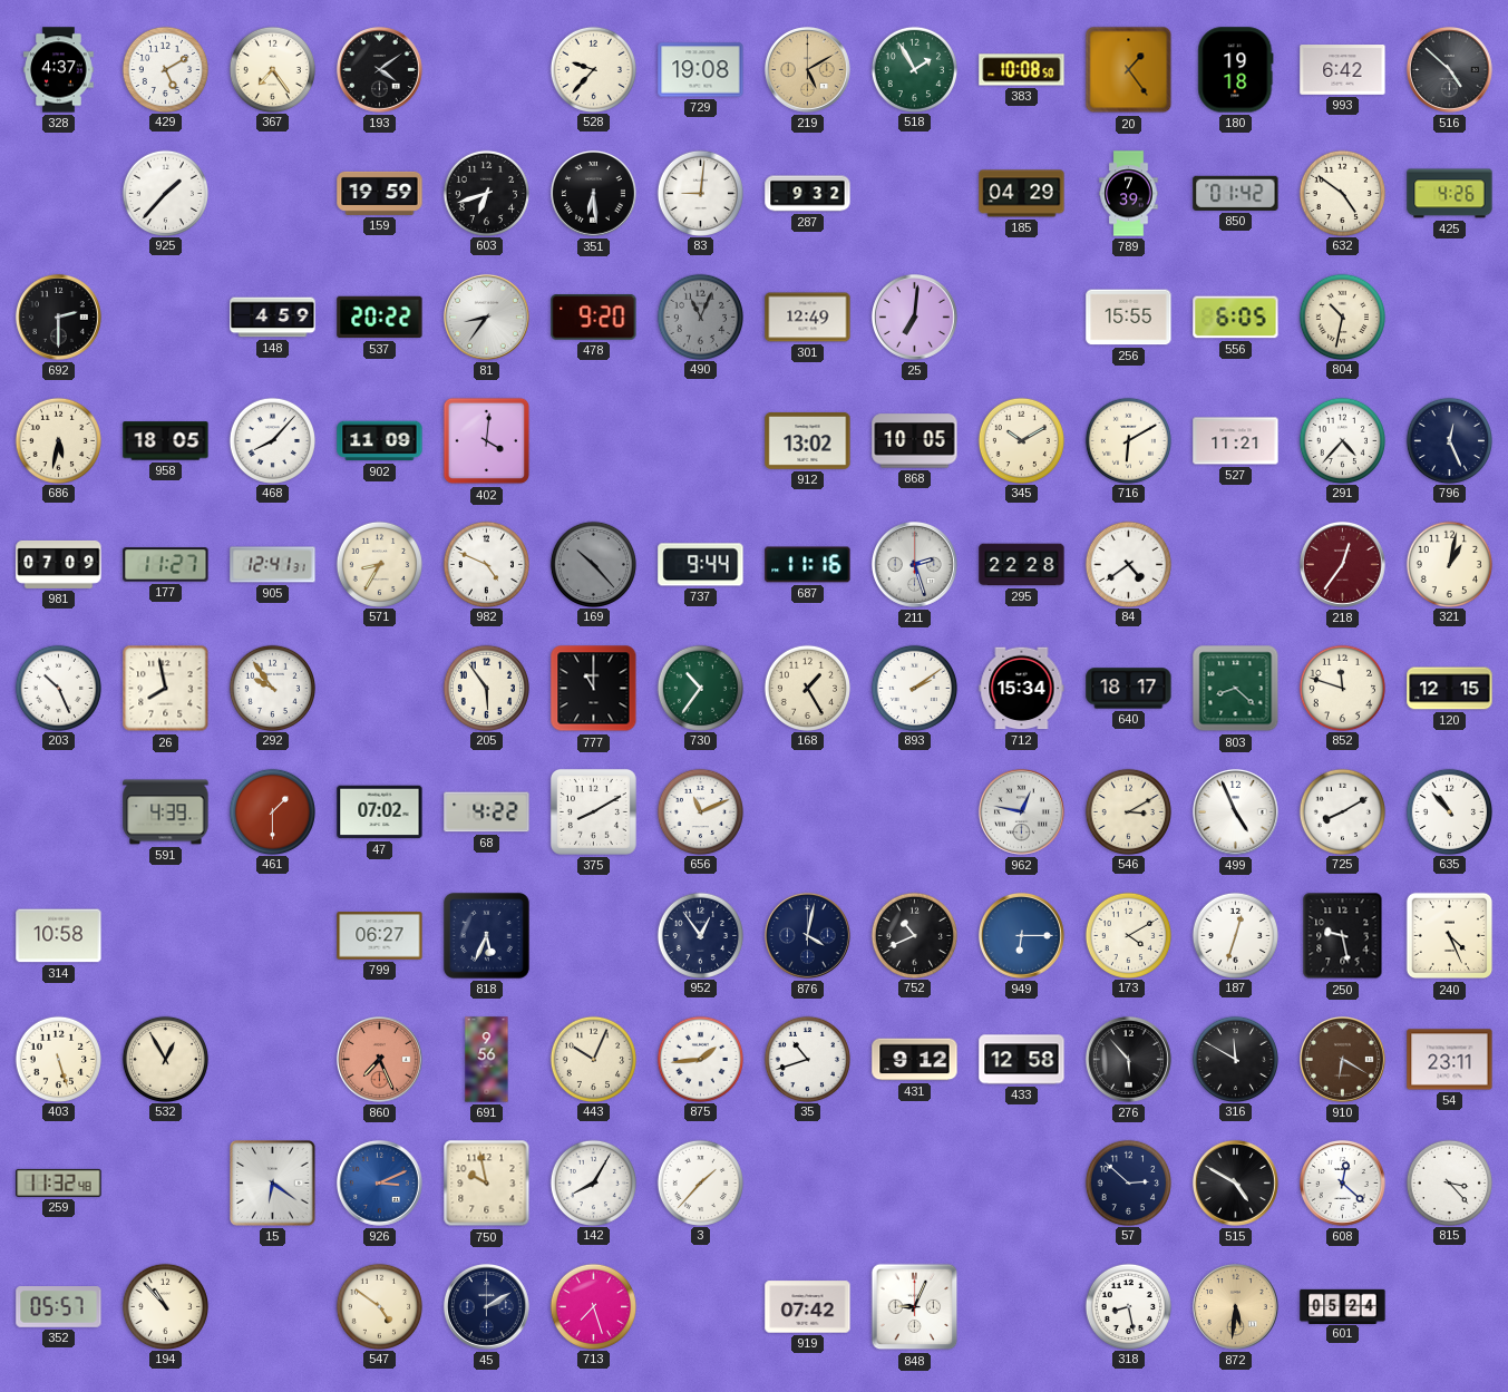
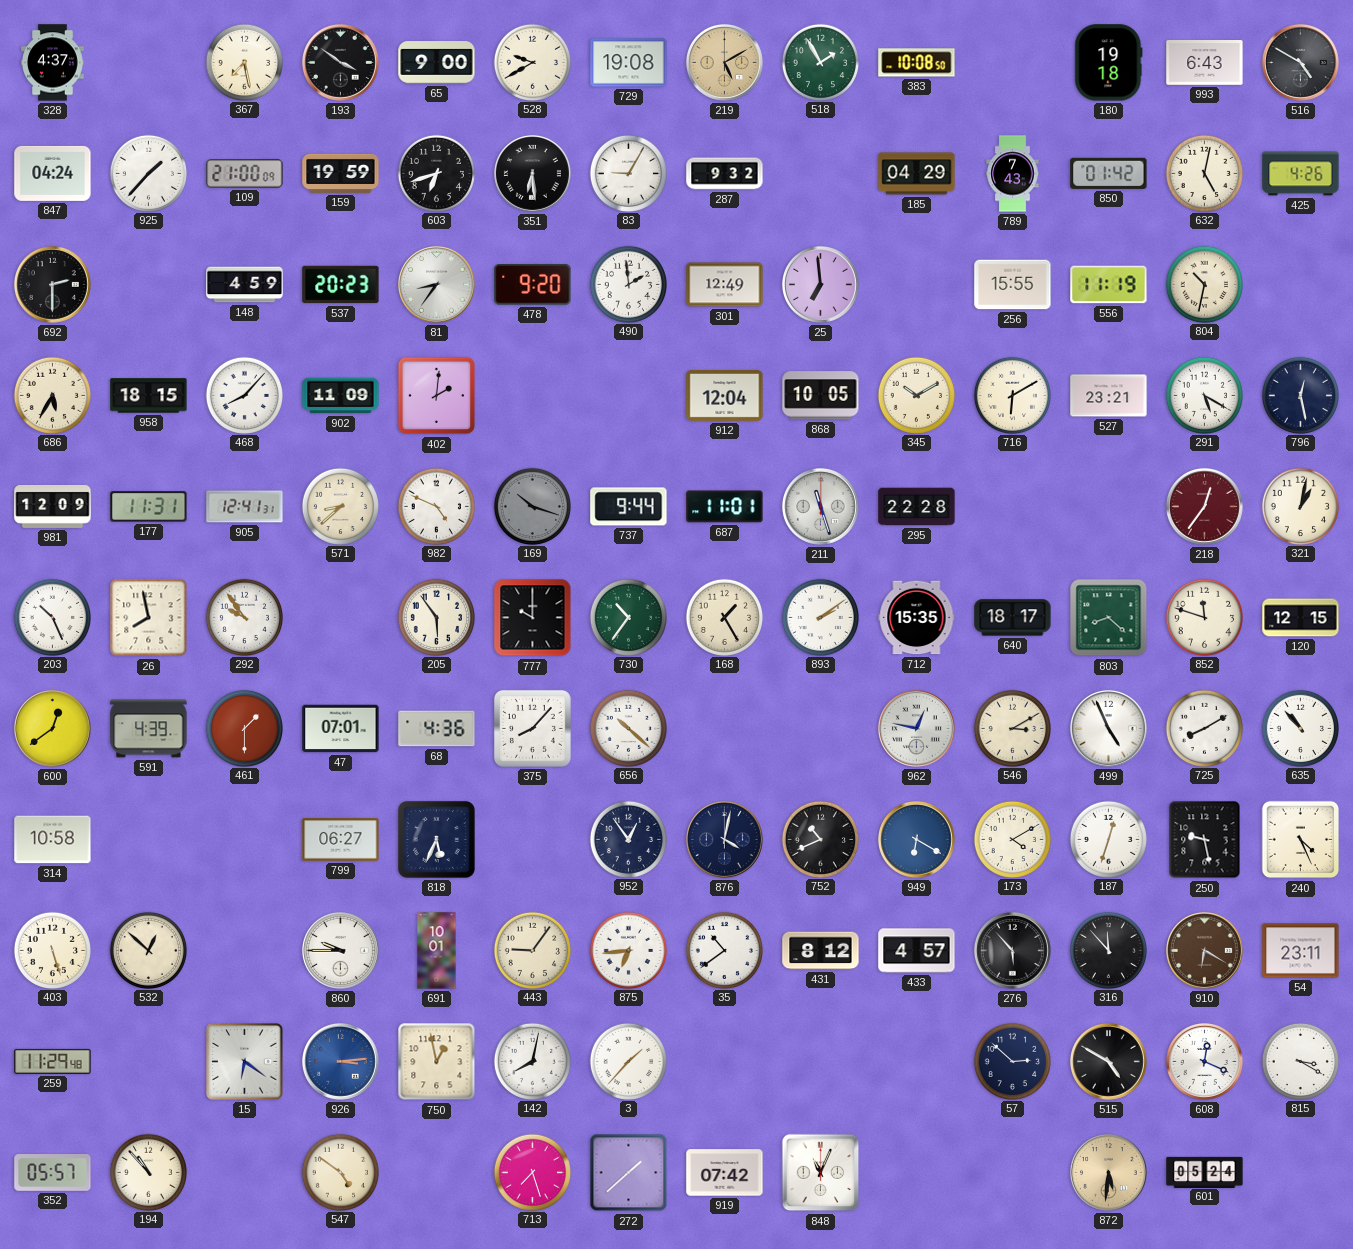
429: 5:10 -> none
367: 7:24 -> 7:28
193: 4:09 -> 3:51
65: none -> 9:00
528: 9:37 -> 9:40
20: 1:24 -> none
993: 6:42 -> 6:43
516: 4:52 -> 4:50
847: none -> 04:24
109: none -> 21:00
83: 9:01 -> 9:05
789: 7:39 -> 7:43
632: 4:51 -> 5:02
537: 20:22 -> 20:23
490: 11:04 -> 1:59
490 dial: grey -> white
25: 7:01 -> 6:59
556: 6:05 -> 11:19
686: 5:32 -> 5:35
958: 18:05 -> 18:15
402: 4:01 -> 2:01
912: 13:02 -> 12:04
527: 11:21 -> 23:21
291: 4:37 -> 5:20
796: 12:26 -> 12:28
981: 07:09 -> 12:09
177: 11:27 -> 11:31
571: 8:35 -> 8:38
169: 10:23 -> 10:18
687: 11:16 -> 11:01
211: 2:27 -> 11:27
84: 4:39 -> none
777: 11:00 -> 10:00
712: 15:34 -> 15:35
600: none -> 12:39
47: 07:02 -> 07:01
68: 4:22 -> 4:36
375: 8:10 -> 8:07
656: 11:11 -> 10:22
949: 6:15 -> 6:20
532: 12:55 -> 12:52
860: 7:26 -> 9:45
860 dial: salmon -> white
691: 9:56 -> 10:01
443: 10:04 -> 9:06
875: 1:44 -> 6:44
35: 10:42 -> 10:39
431: 9:12 -> 8:12
433: 12:58 -> 4:57
316: 11:50 -> 11:53
259: 11:32 -> 11:29
926: 3:11 -> 3:14
750: 9:58 -> 12:58
142: 8:05 -> 8:02
608: 12:22 -> 12:19
815: 3:23 -> 3:20
45: 2:10 -> none
272: none -> 1:38
848: 9:04 -> 11:04
318: 8:28 -> none
